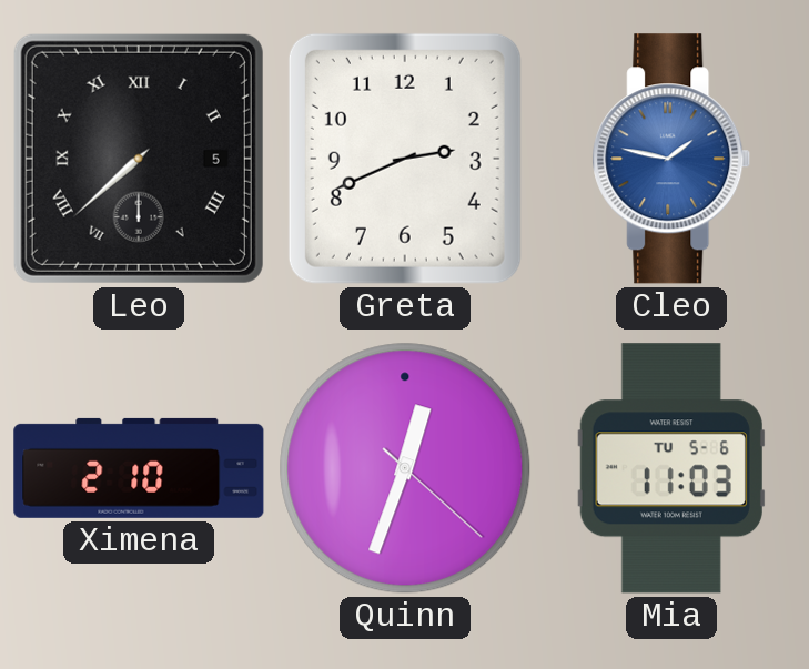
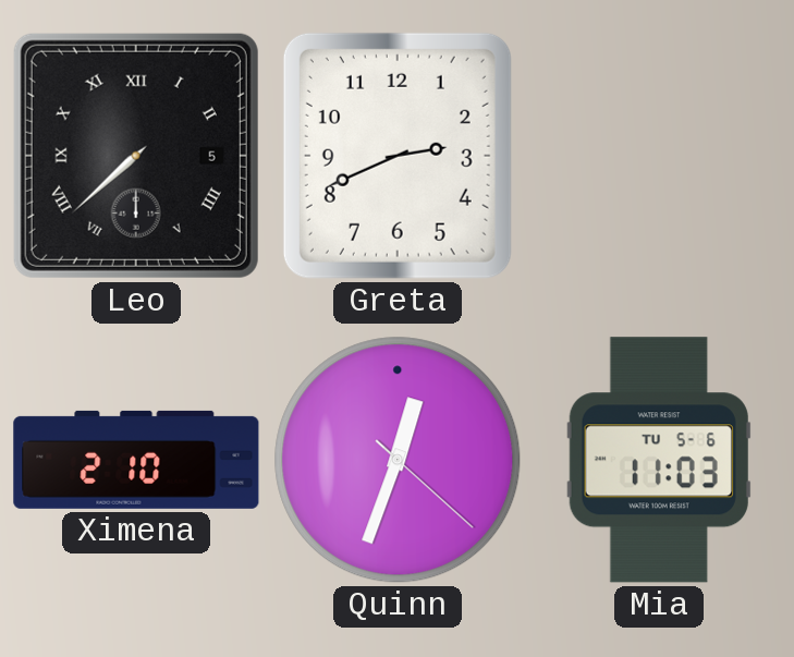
Cleo: 1:47 -> none
